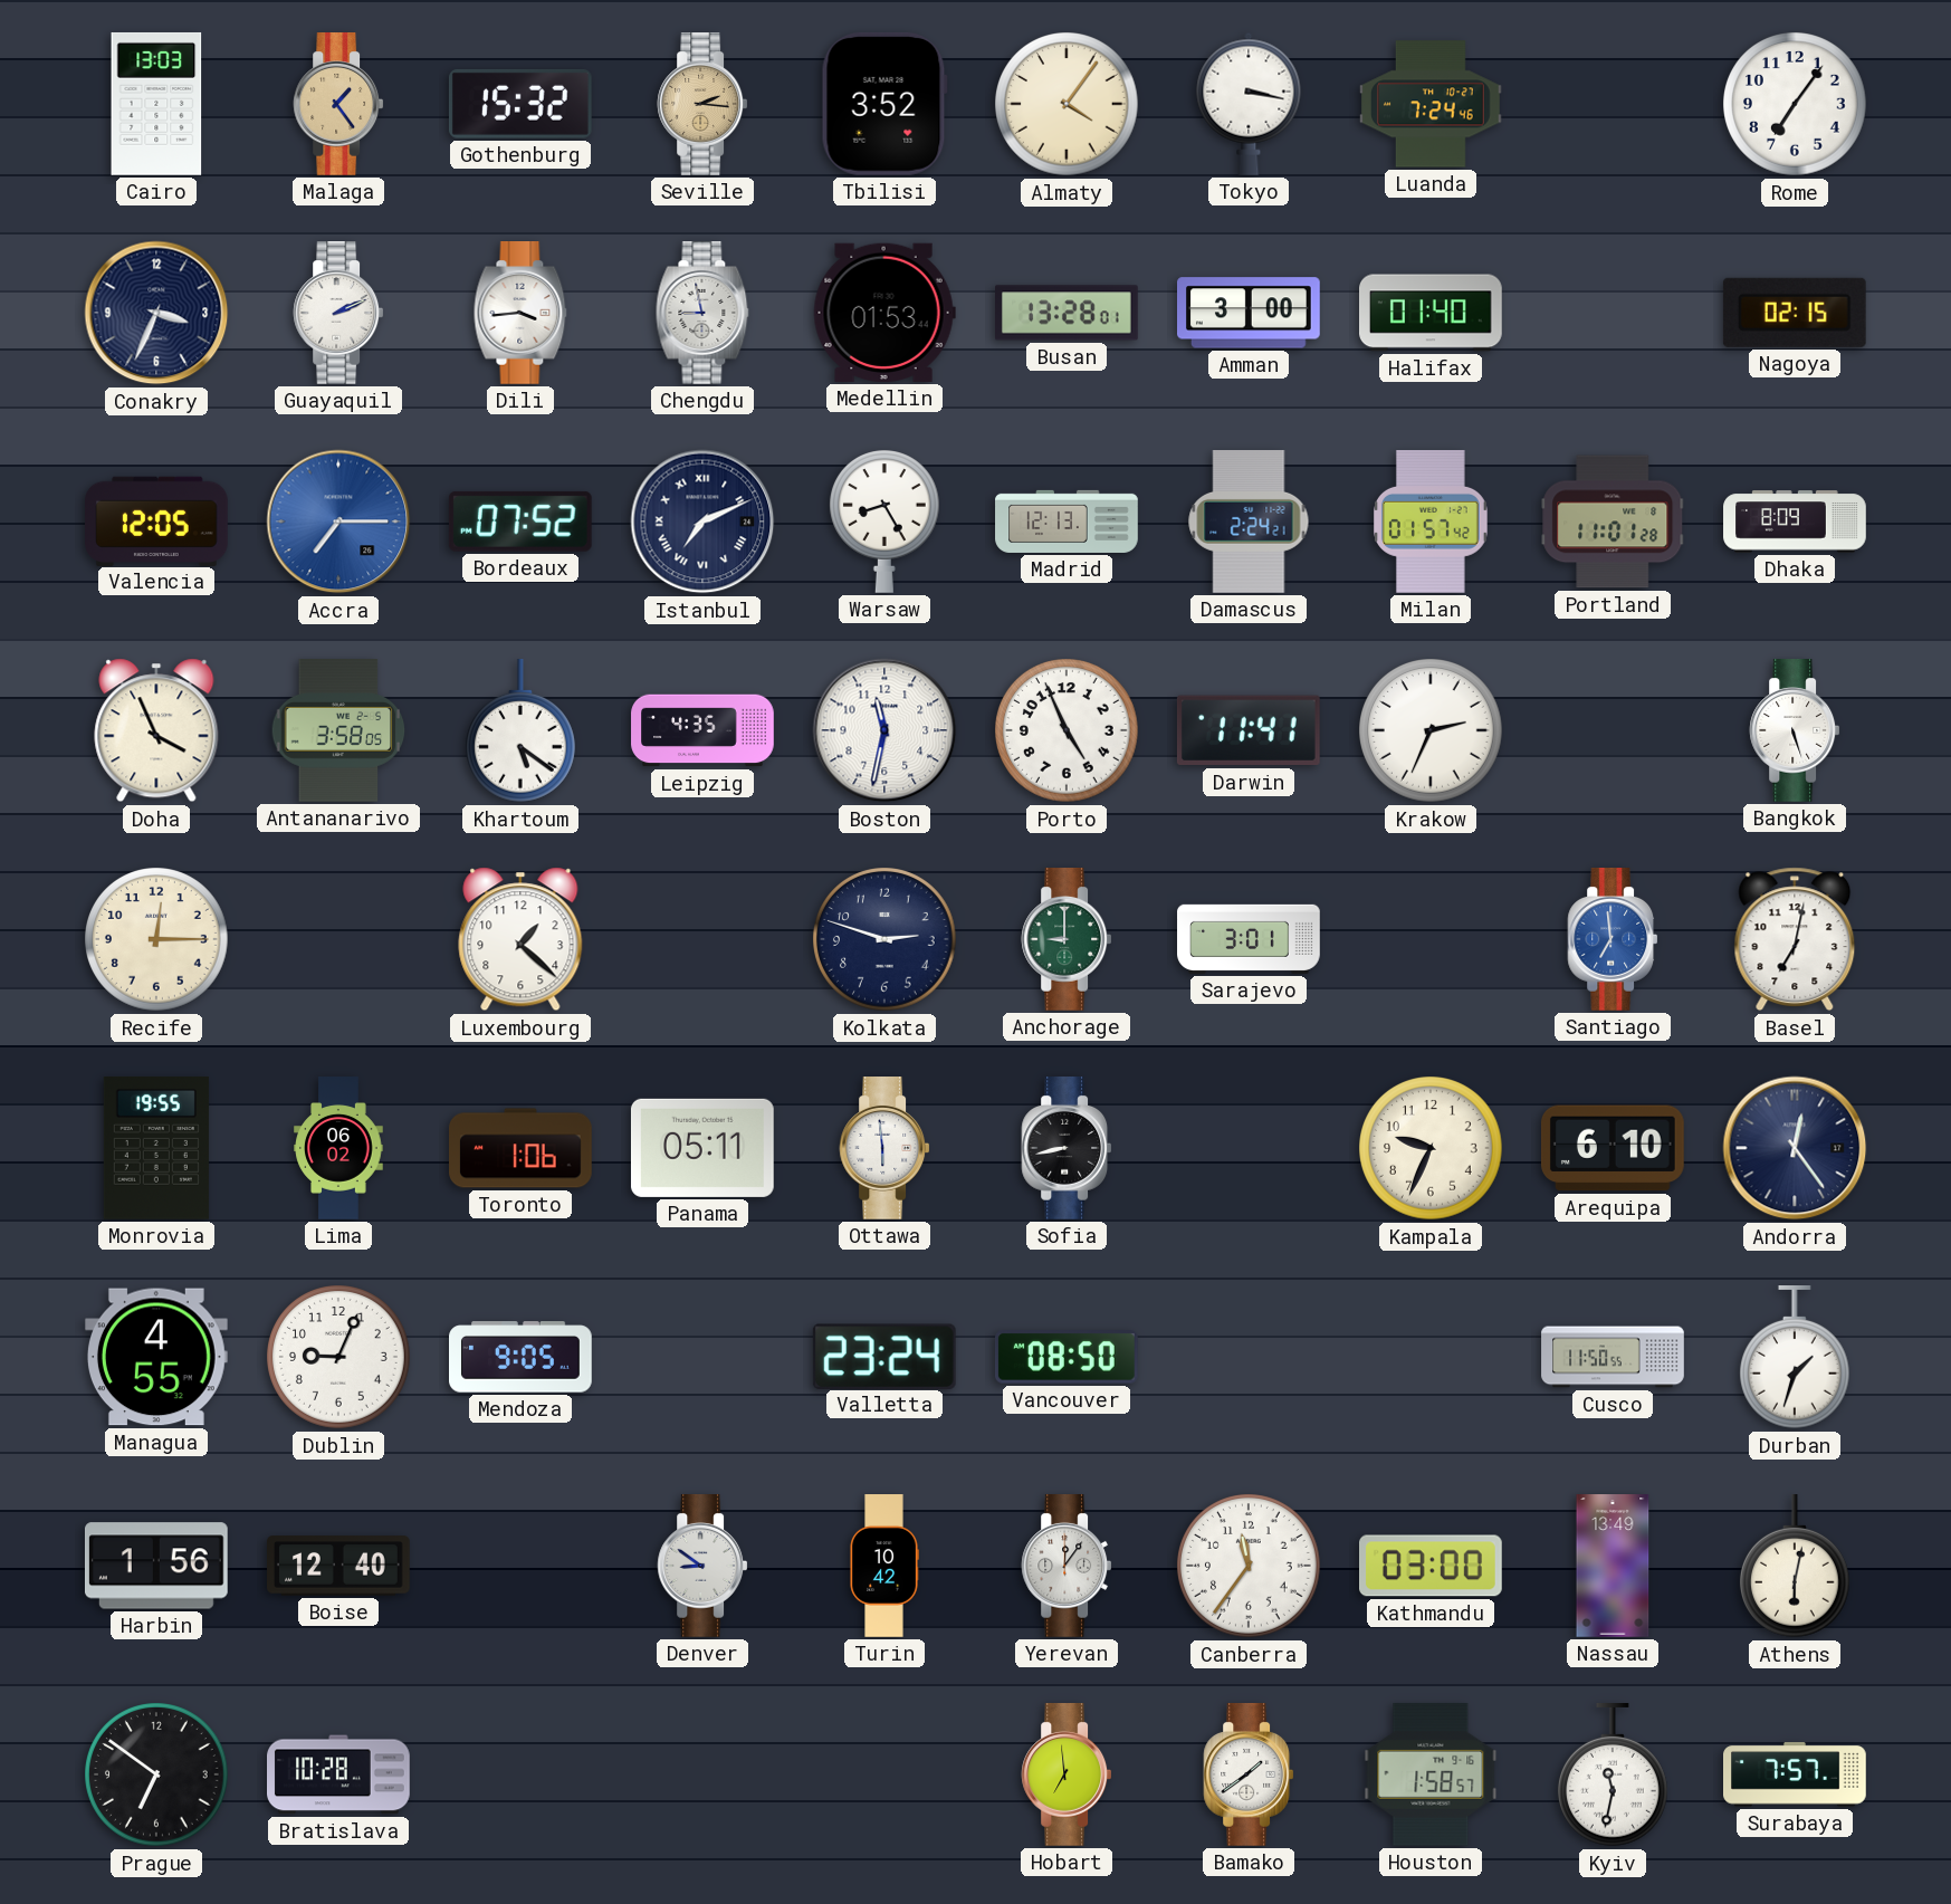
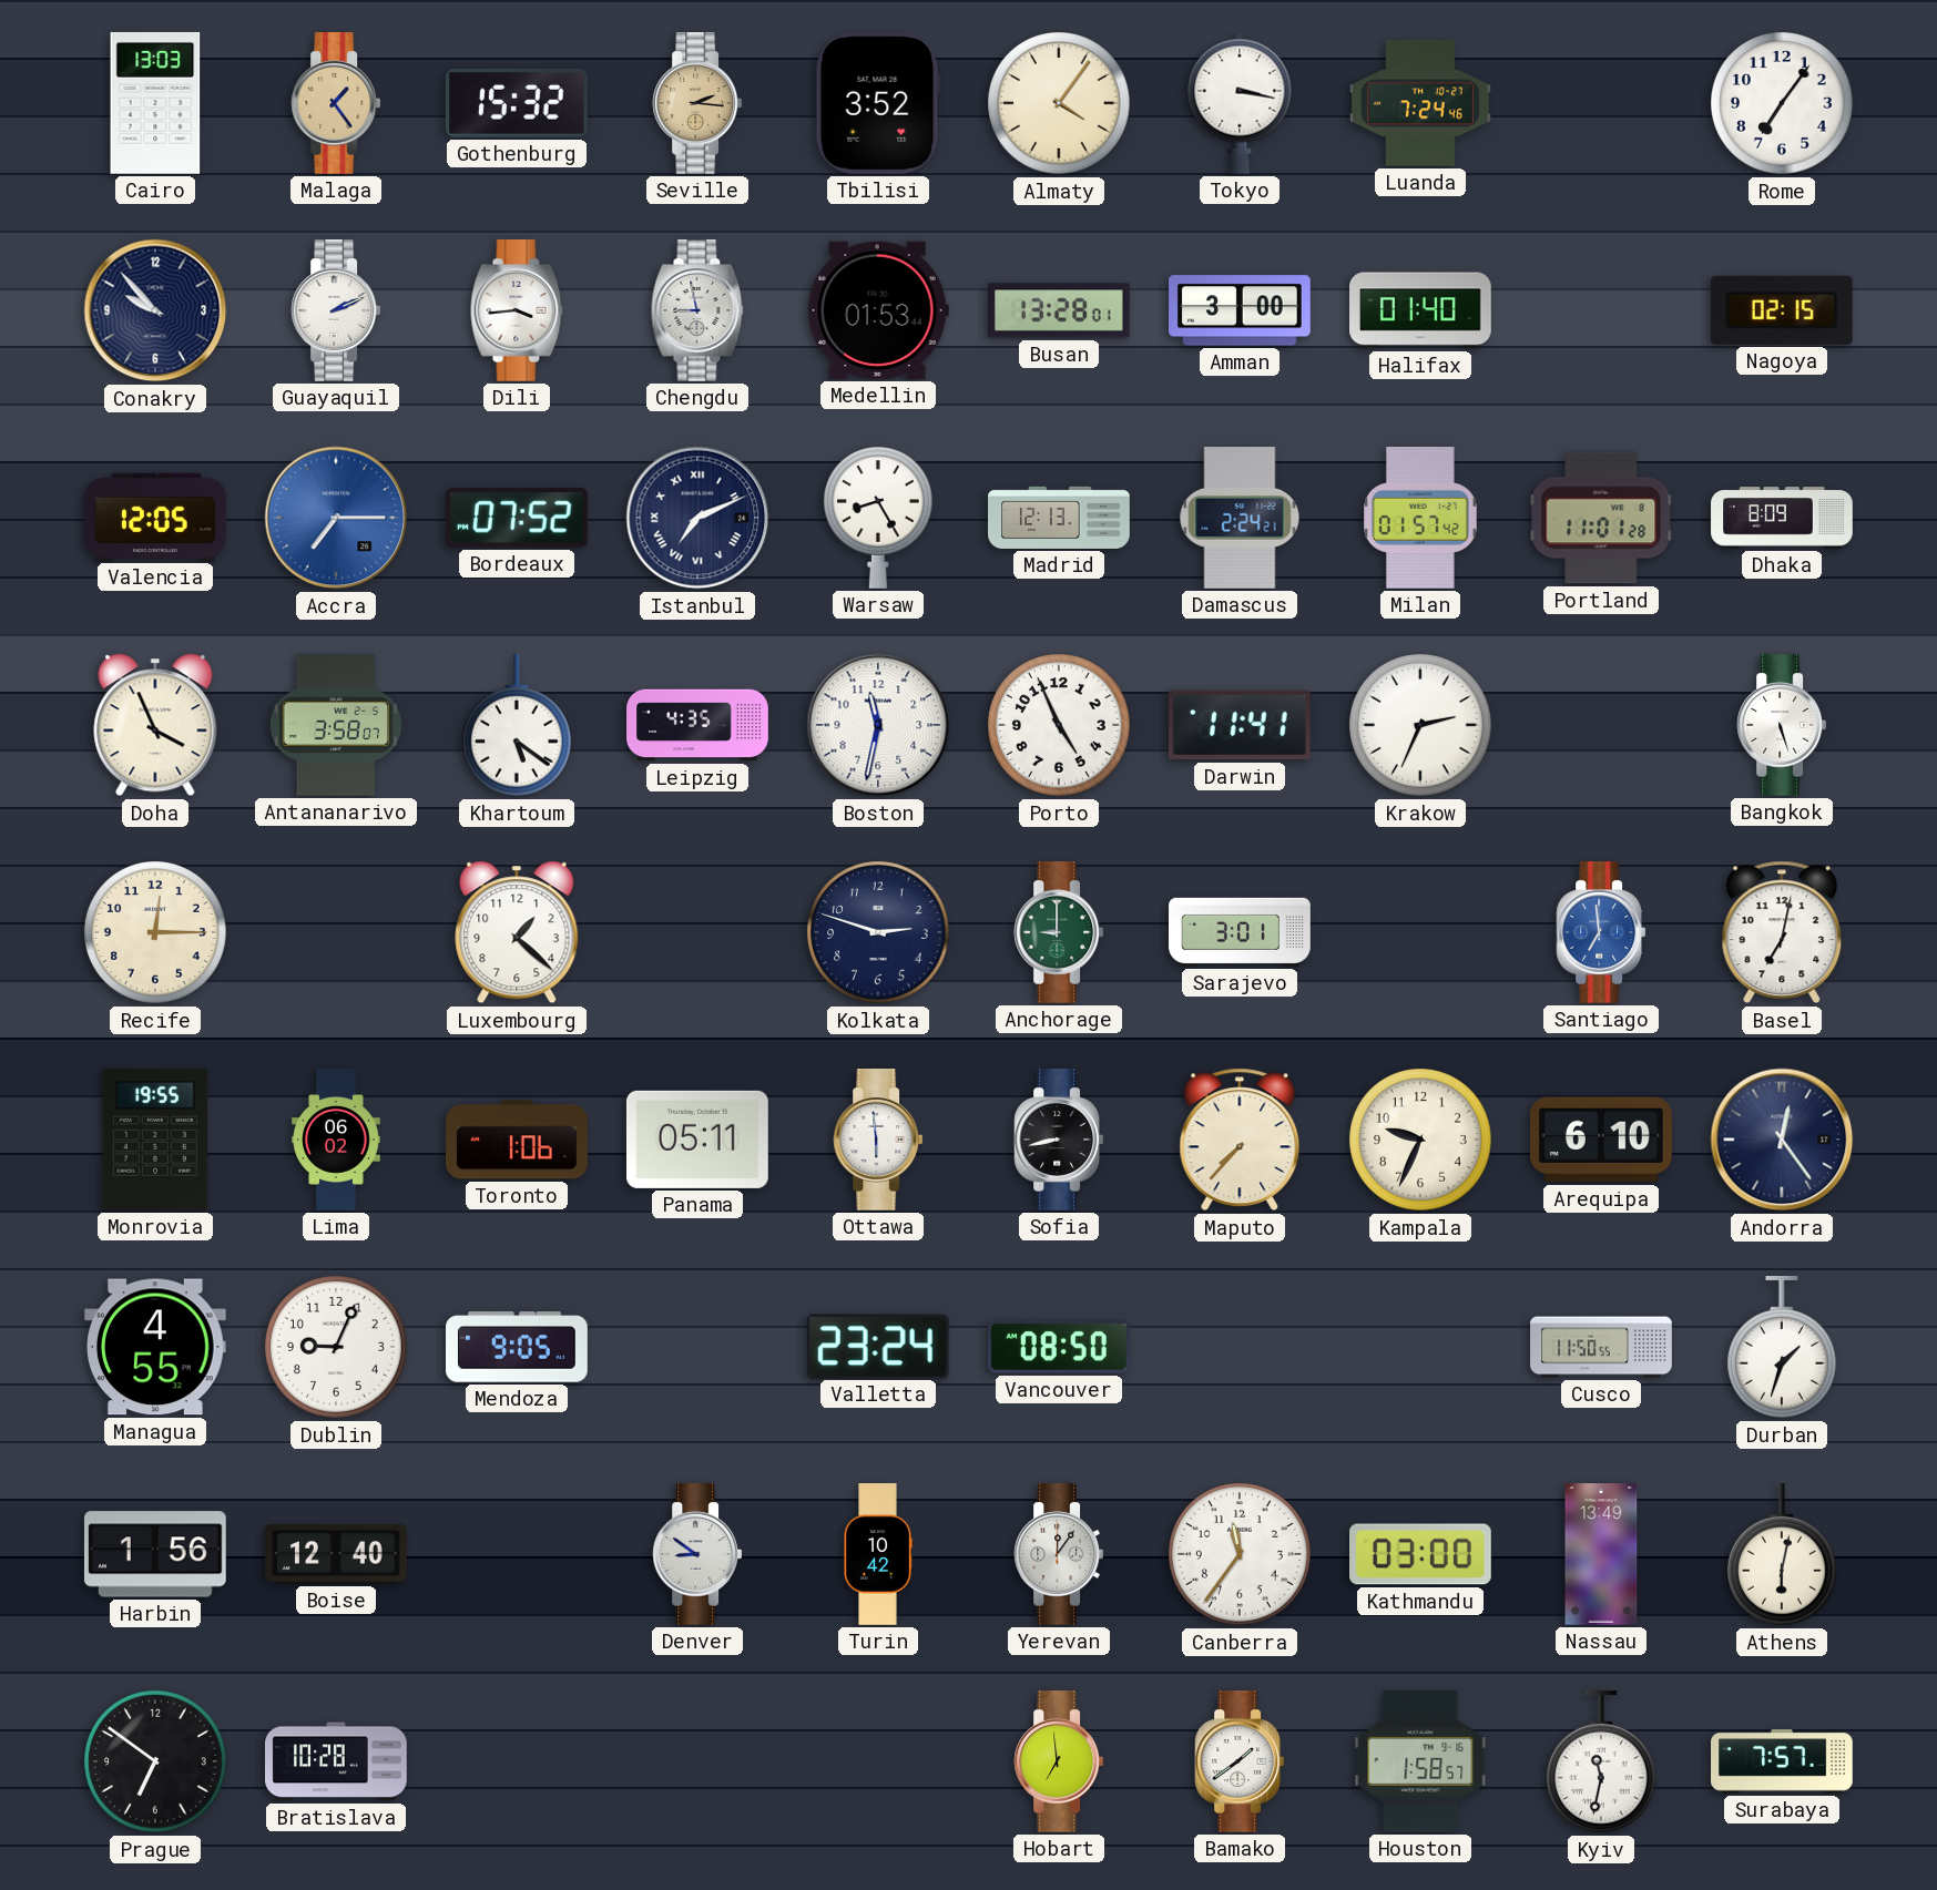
Conakry: 3:34 -> 9:53
Antananarivo: 3:58:05 -> 3:58:07
Maputo: none -> 7:37
